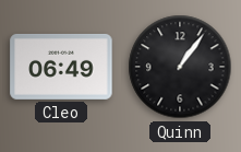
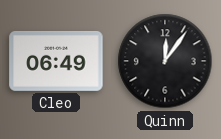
Quinn: 1:06 -> 12:06
